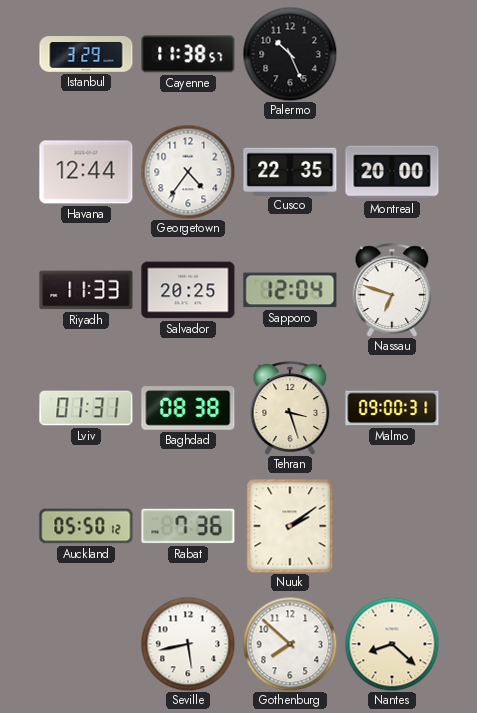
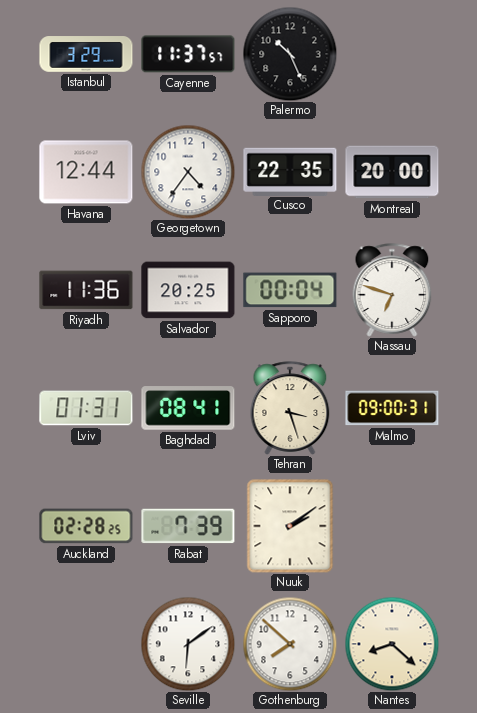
Cayenne: 11:38 -> 11:37
Riyadh: 11:33 -> 11:36
Sapporo: 12:04 -> 00:04
Baghdad: 08:38 -> 08:41
Auckland: 05:50 -> 02:28
Rabat: 7:36 -> 7:39
Seville: 5:43 -> 6:09
